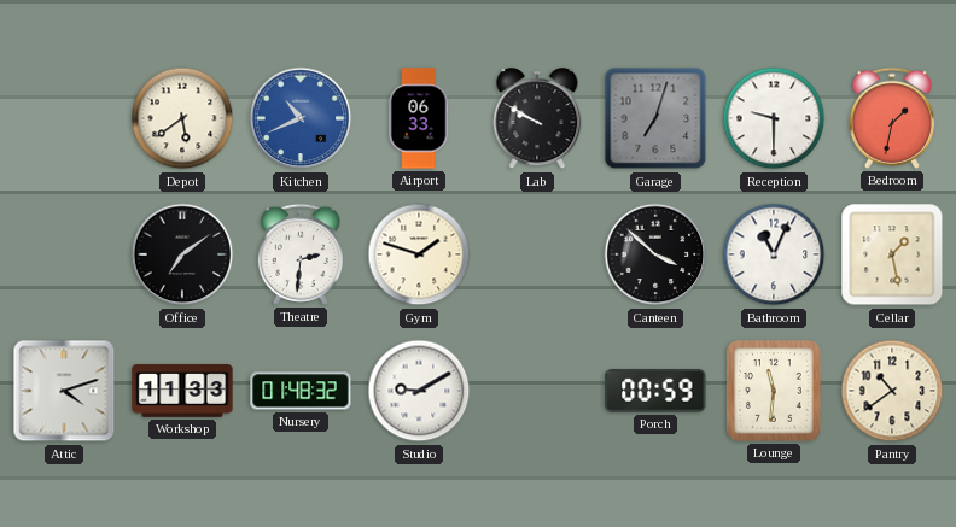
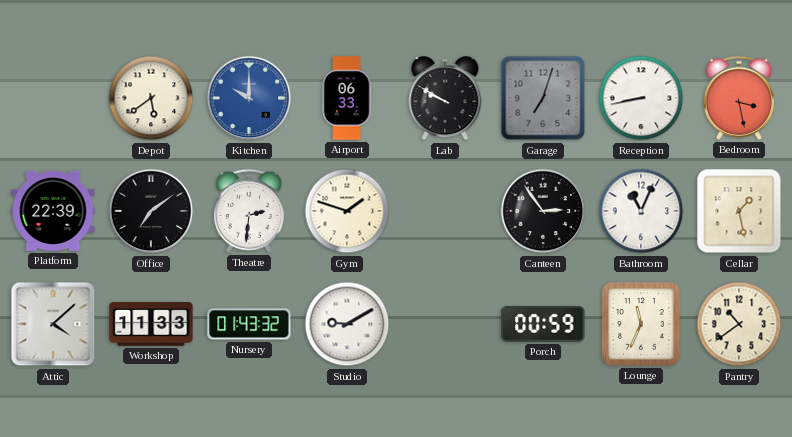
Kitchen: 10:41 -> 10:00
Reception: 9:30 -> 8:43
Bedroom: 1:32 -> 3:28
Platform: none -> 22:39
Canteen: 3:52 -> 2:54
Attic: 4:12 -> 4:08
Nursery: 01:48 -> 01:43
Lounge: 11:31 -> 11:34
